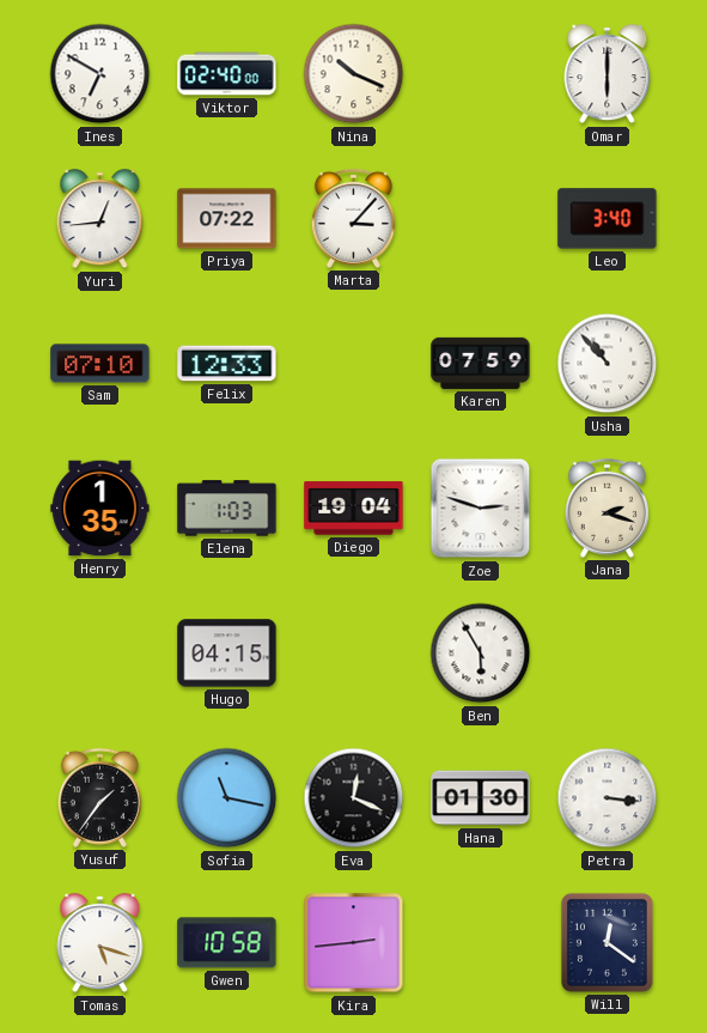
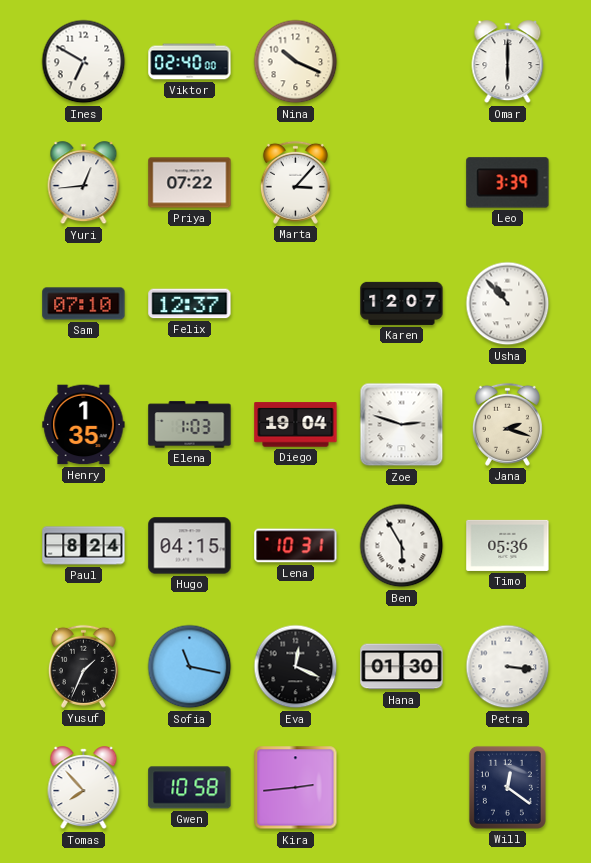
Leo: 3:40 -> 3:39
Felix: 12:33 -> 12:37
Karen: 07:59 -> 12:07
Paul: none -> 8:24
Lena: none -> 10:31
Timo: none -> 05:36
Yusuf: 1:36 -> 1:34
Tomas: 5:18 -> 7:53
